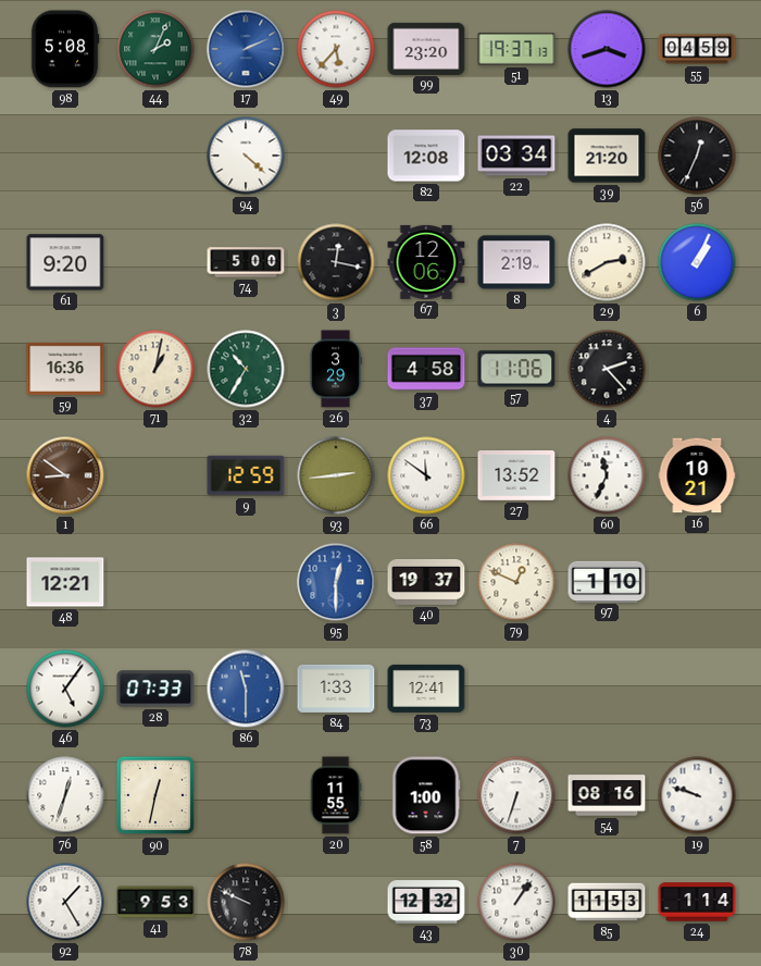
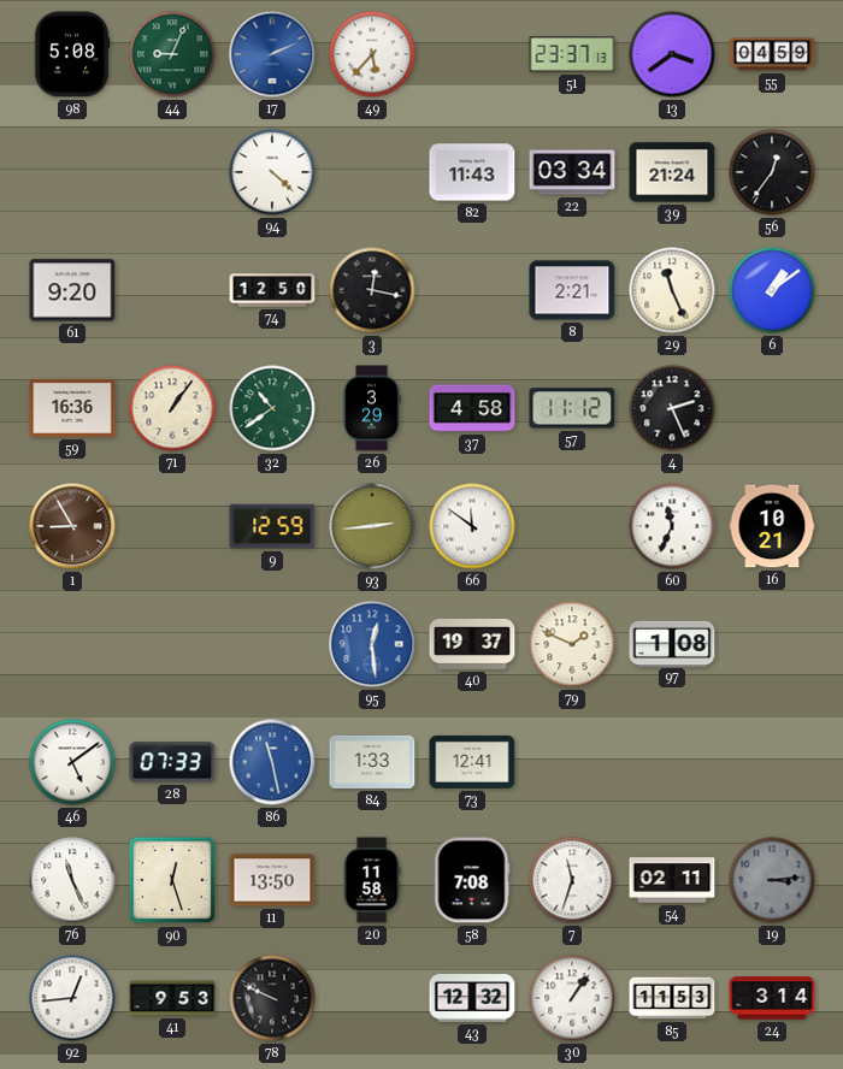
44: 2:04 -> 9:04
99: 23:20 -> none
51: 19:37 -> 23:37
13: 3:42 -> 3:39
82: 12:08 -> 11:43
39: 21:20 -> 21:24
56: 12:34 -> 12:36
74: 5:00 -> 12:50
67: 12:06 -> none
8: 2:19 -> 2:21
29: 2:40 -> 11:26
6: 1:04 -> 1:09
71: 1:02 -> 1:06
32: 10:35 -> 10:39
57: 11:06 -> 11:12
4: 2:23 -> 2:26
1: 8:51 -> 8:55
27: 13:52 -> none
48: 12:21 -> none
95: 12:30 -> 12:29
79: 12:49 -> 1:49
97: 1:10 -> 1:08
46: 5:06 -> 5:09
86: 11:30 -> 11:28
76: 12:33 -> 11:26
90: 12:32 -> 12:27
11: none -> 13:50
20: 11:55 -> 11:58
58: 1:00 -> 7:08
7: 6:33 -> 11:33
54: 08:16 -> 02:11
19: 9:48 -> 3:14
19 dial: white -> grey
92: 1:25 -> 12:44
24: 1:14 -> 3:14
